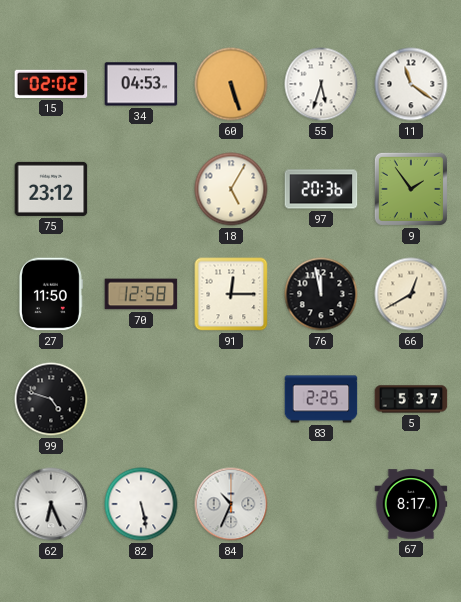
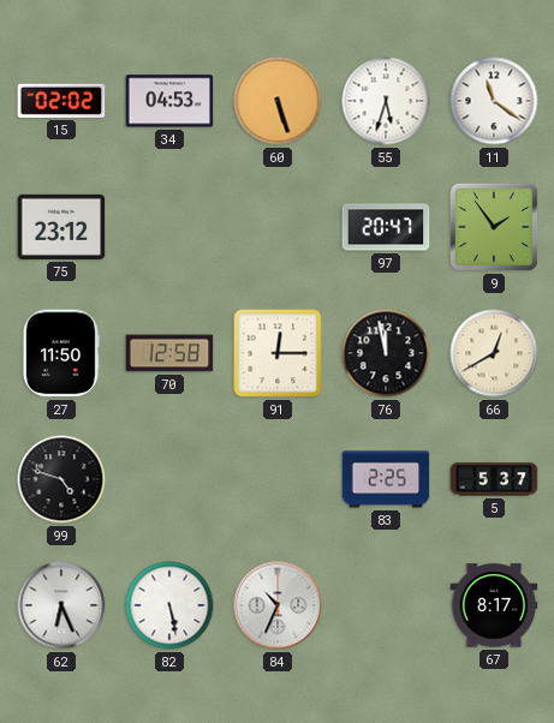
18: 5:05 -> none
97: 20:36 -> 20:47
